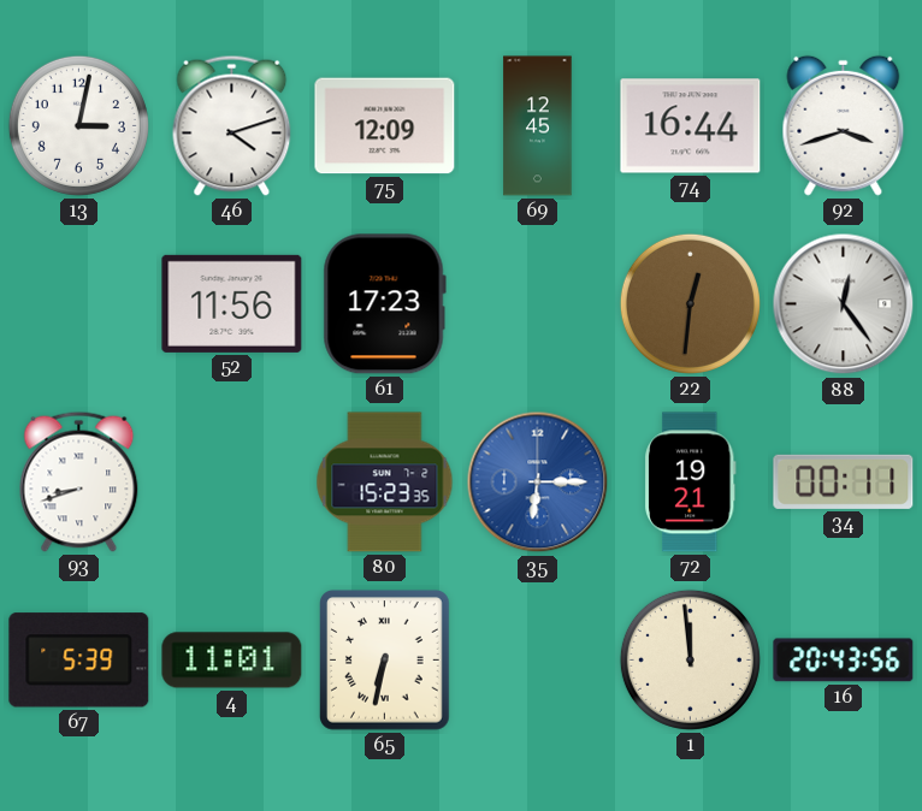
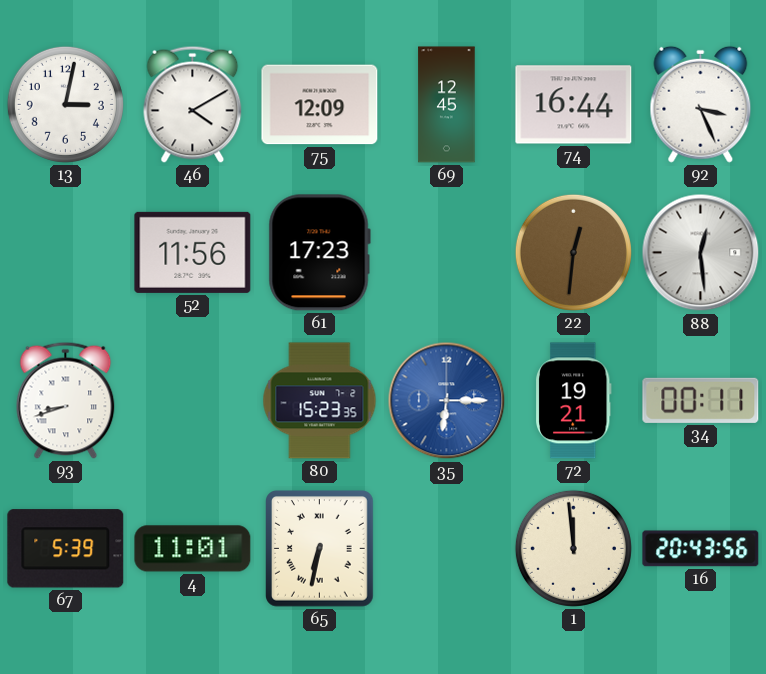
46: 4:12 -> 4:10
92: 3:42 -> 3:26
88: 12:24 -> 12:29
